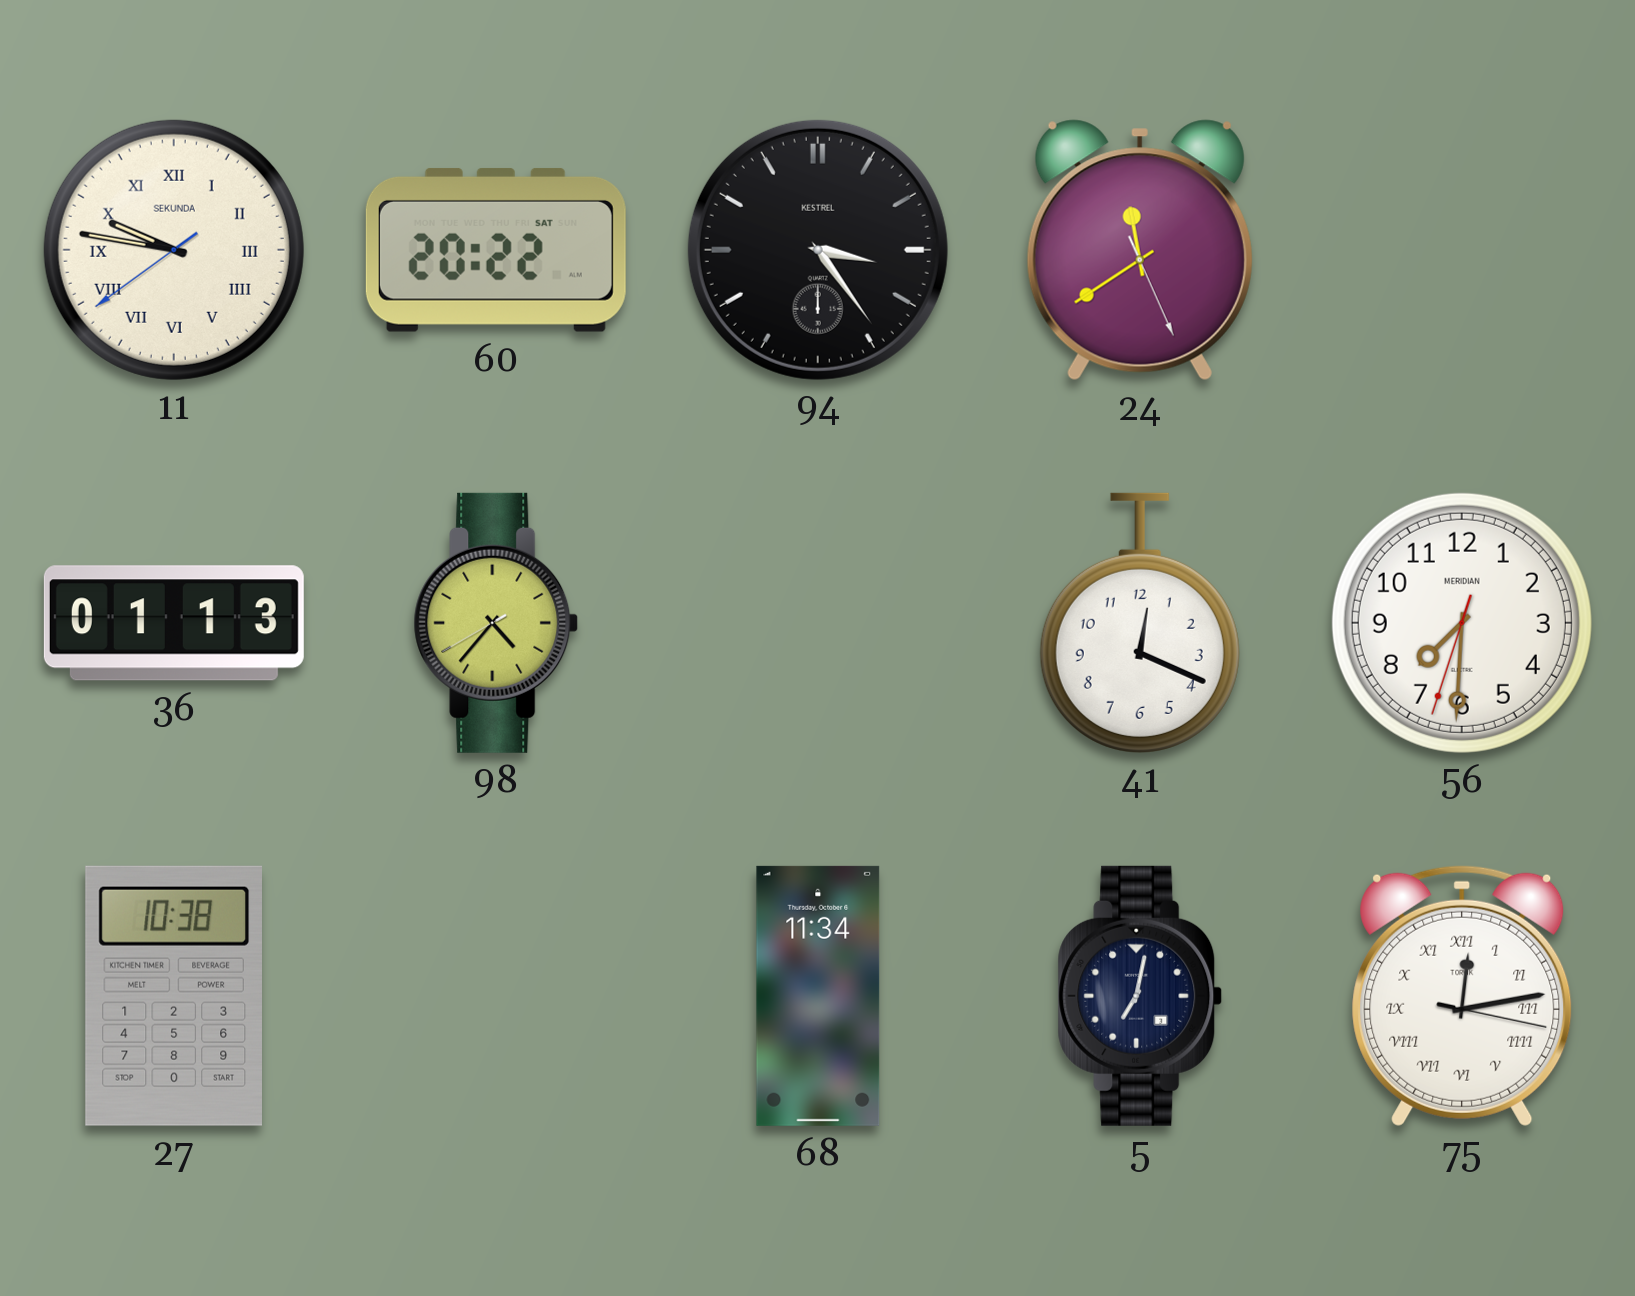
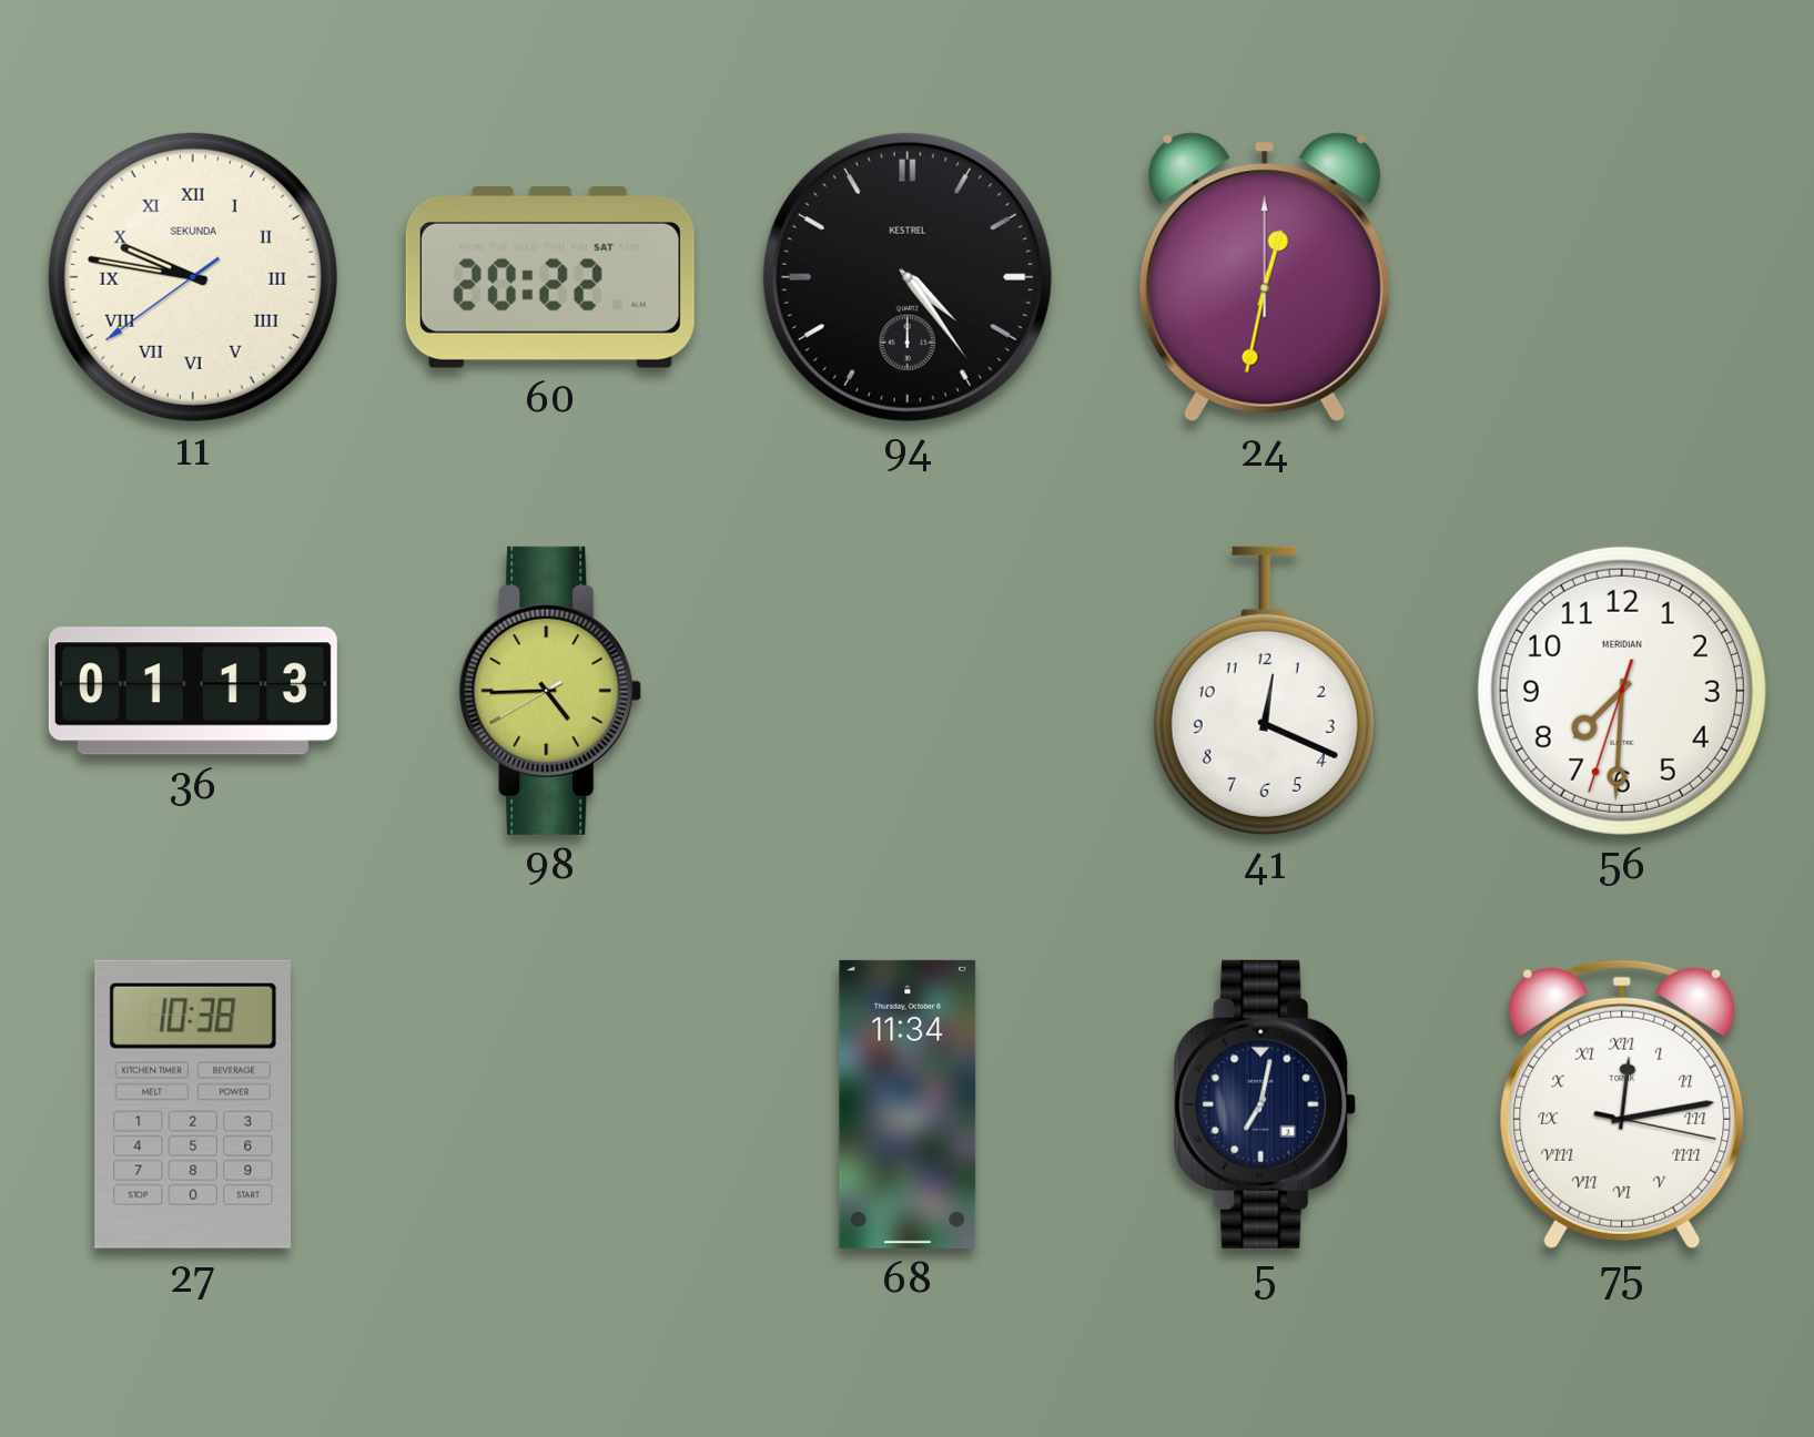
94: 3:24 -> 4:24
24: 11:39 -> 12:32
98: 4:36 -> 4:44
